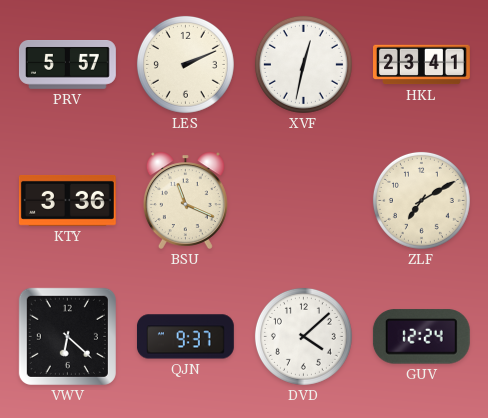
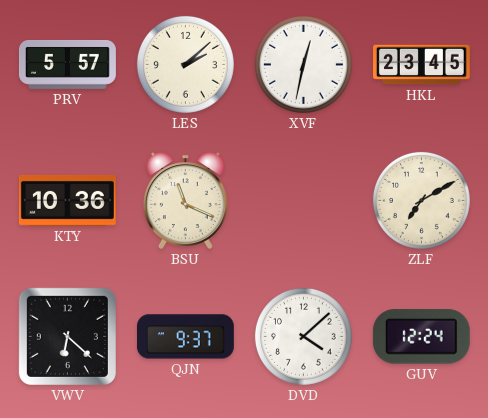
LES: 2:11 -> 2:08
HKL: 23:41 -> 23:45
KTY: 3:36 -> 10:36
